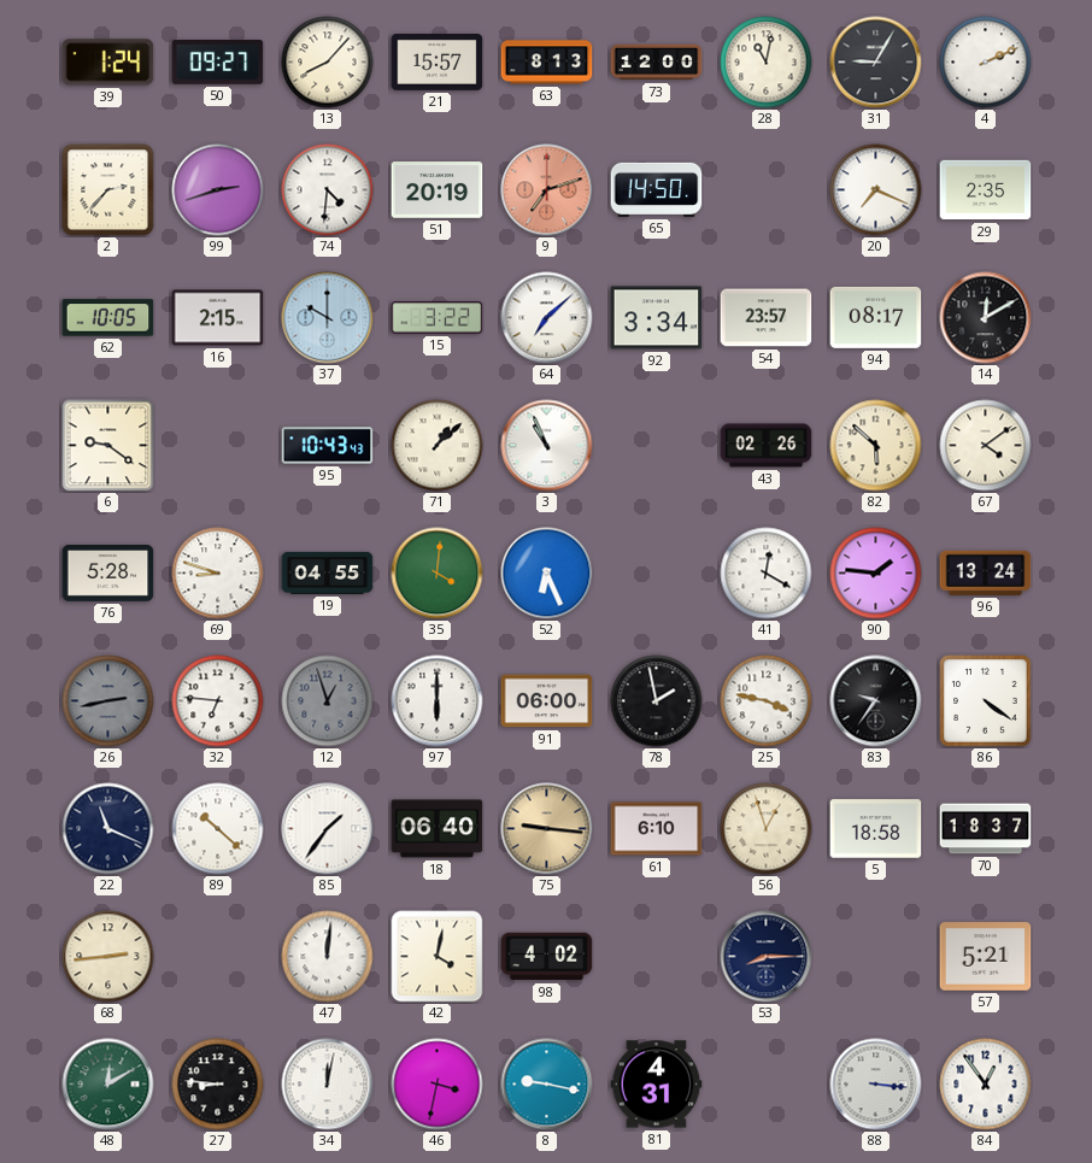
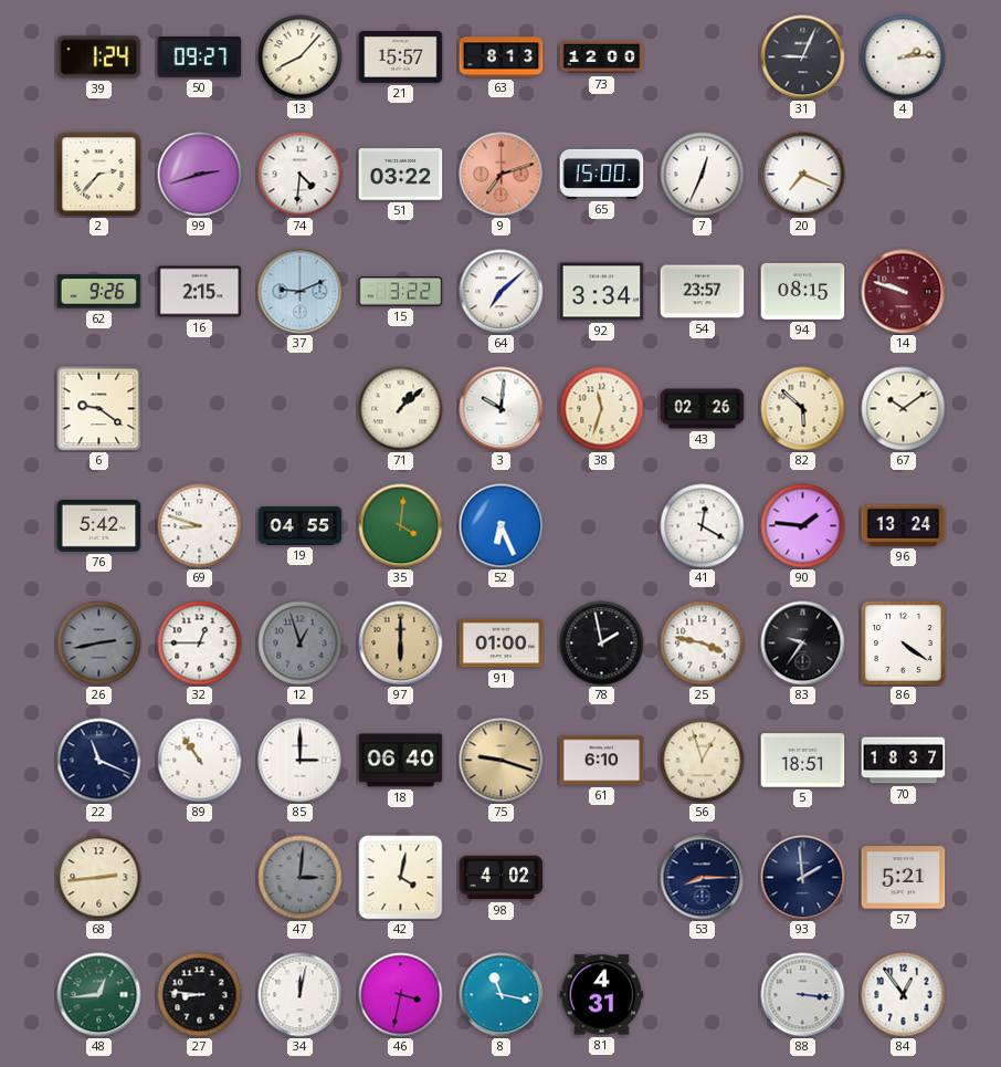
28: 11:02 -> none
31: 9:05 -> 9:04
4: 2:11 -> 2:14
51: 20:19 -> 03:22
65: 14:50 -> 15:00
7: none -> 12:34
29: 2:35 -> none
62: 10:05 -> 9:26
37: 10:00 -> 9:11
94: 08:17 -> 08:15
14: 12:10 -> 9:48
14 dial: black -> burgundy
95: 10:43 -> none
3: 10:56 -> 10:01
38: none -> 11:33
67: 4:09 -> 10:09
76: 5:28 -> 5:42
32: 6:46 -> 12:45
97 dial: white -> champagne
91: 06:00 -> 01:00
89: 10:22 -> 10:54
85: 1:36 -> 3:00
75: 9:16 -> 9:18
5: 18:58 -> 18:51
47: 12:01 -> 3:01
47 dial: white -> grey
93: none -> 1:59
48: 12:10 -> 12:44
8: 9:17 -> 11:17
